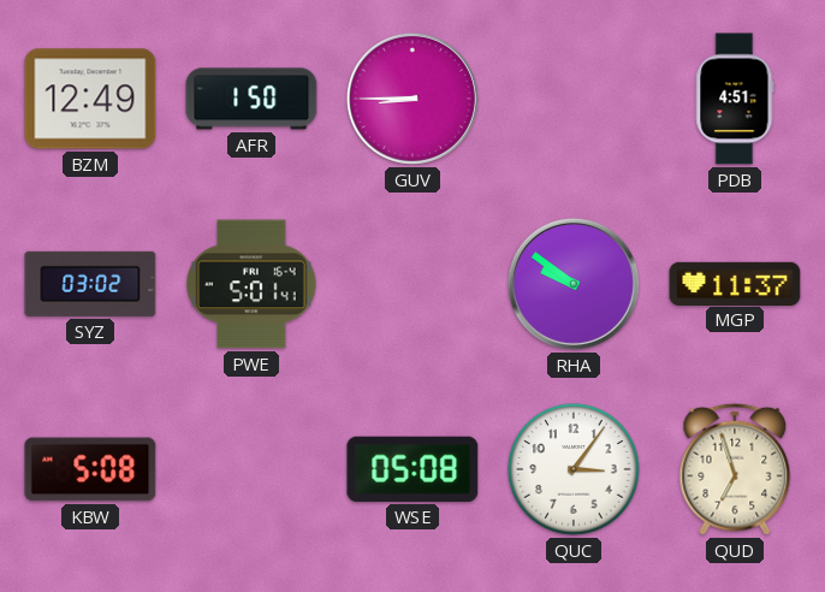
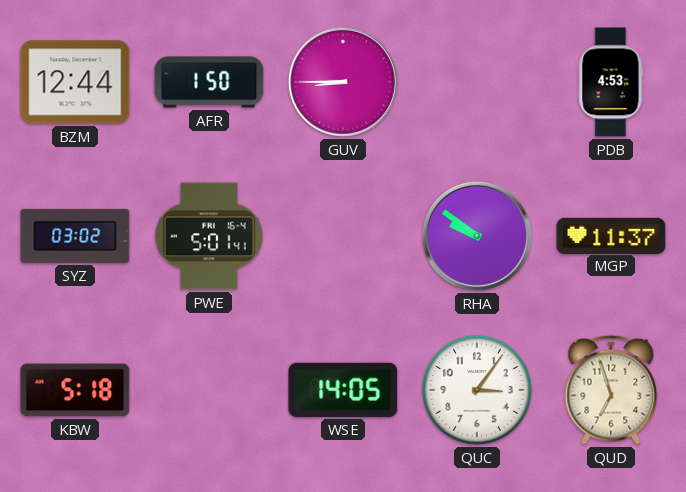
BZM: 12:49 -> 12:44
PDB: 4:51 -> 4:53
KBW: 5:08 -> 5:18
WSE: 05:08 -> 14:05
